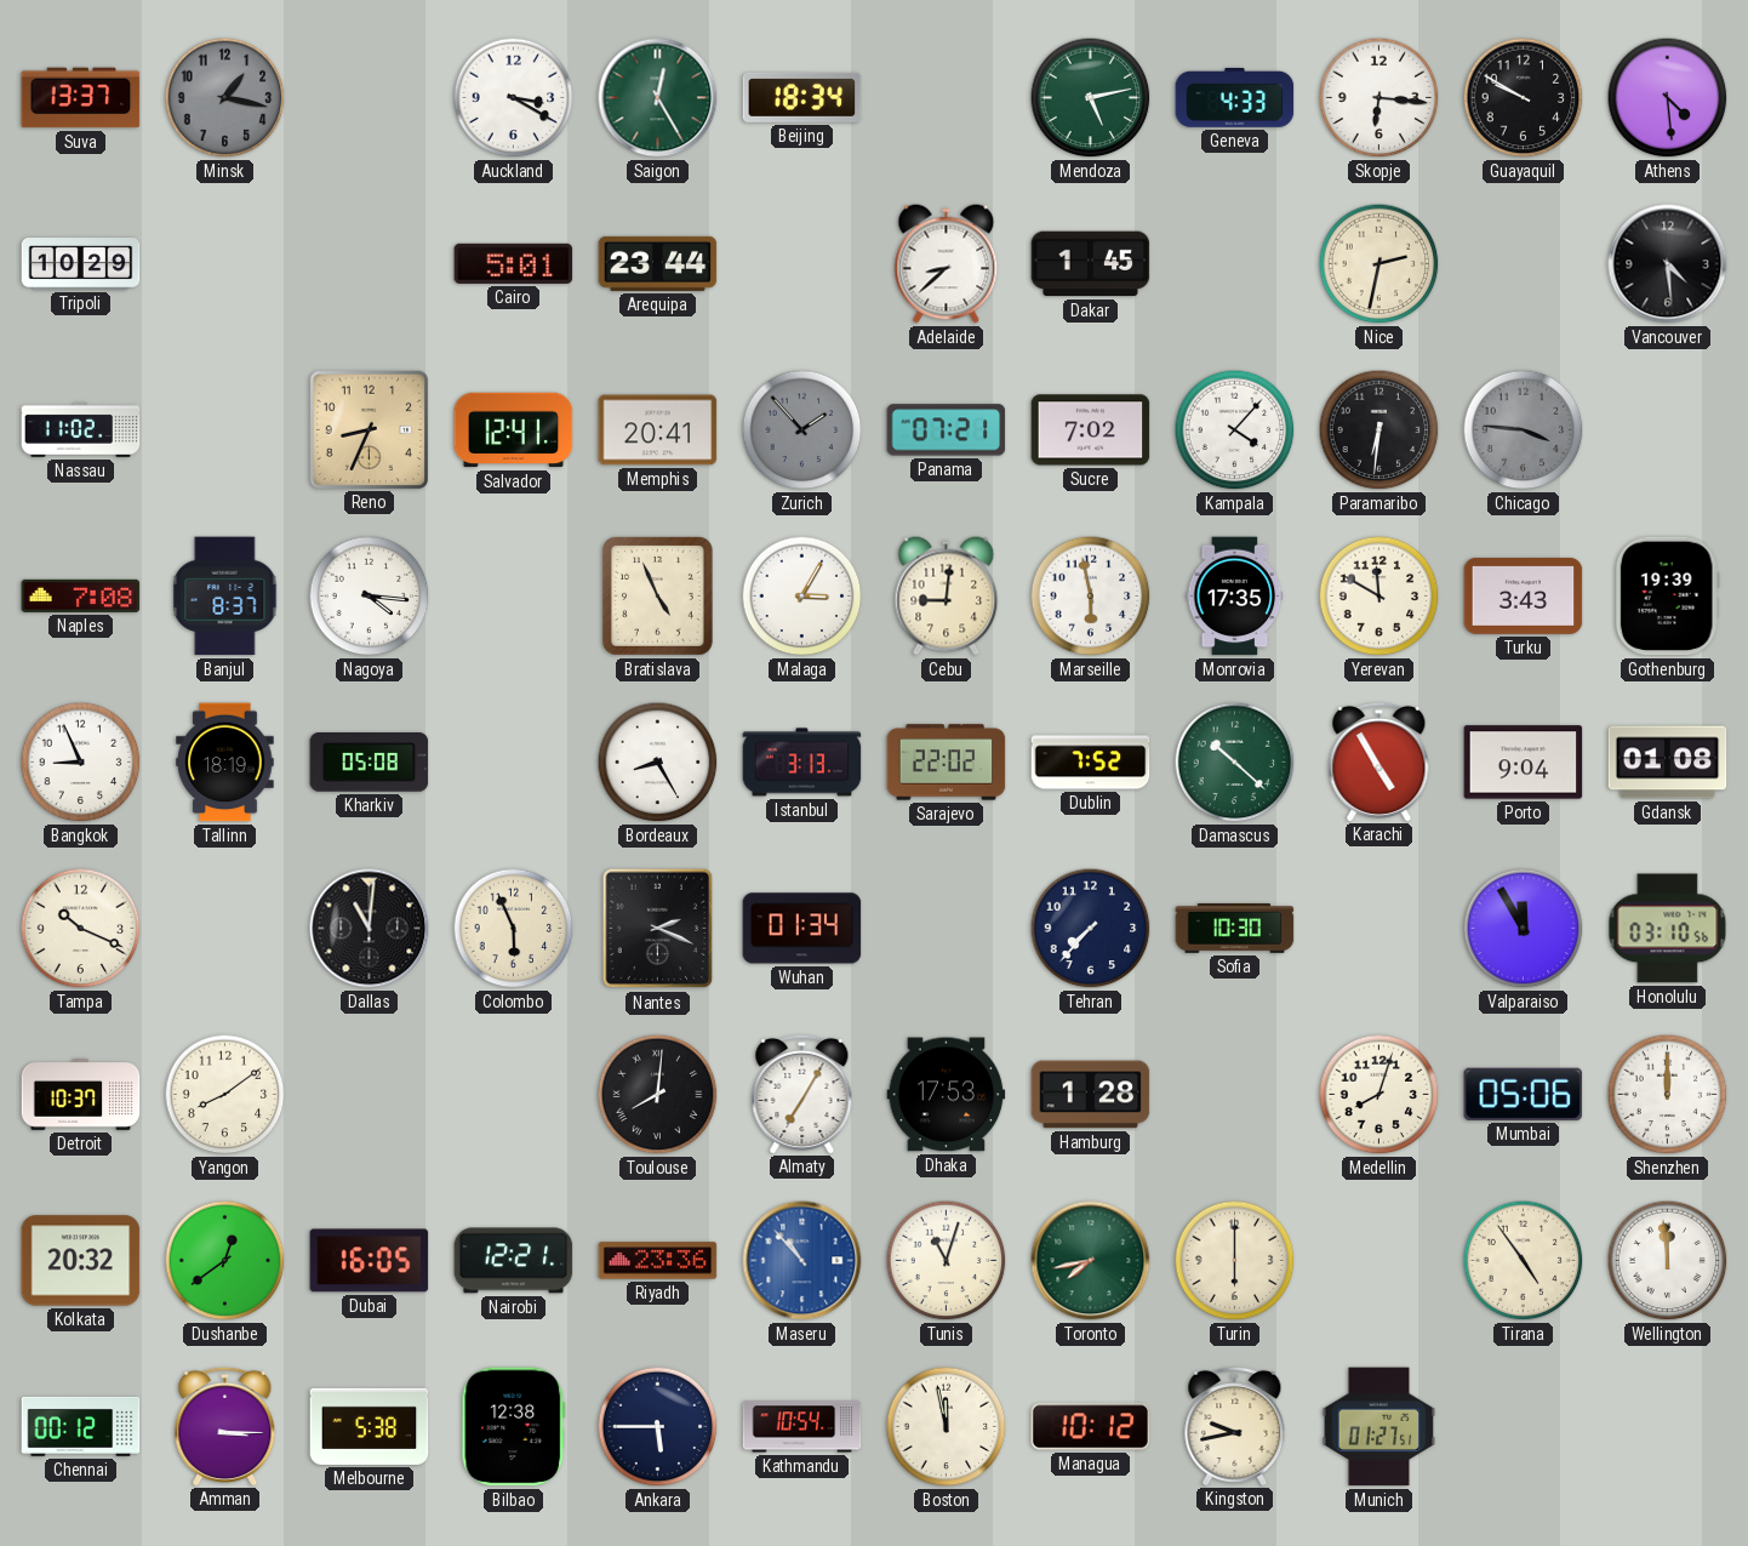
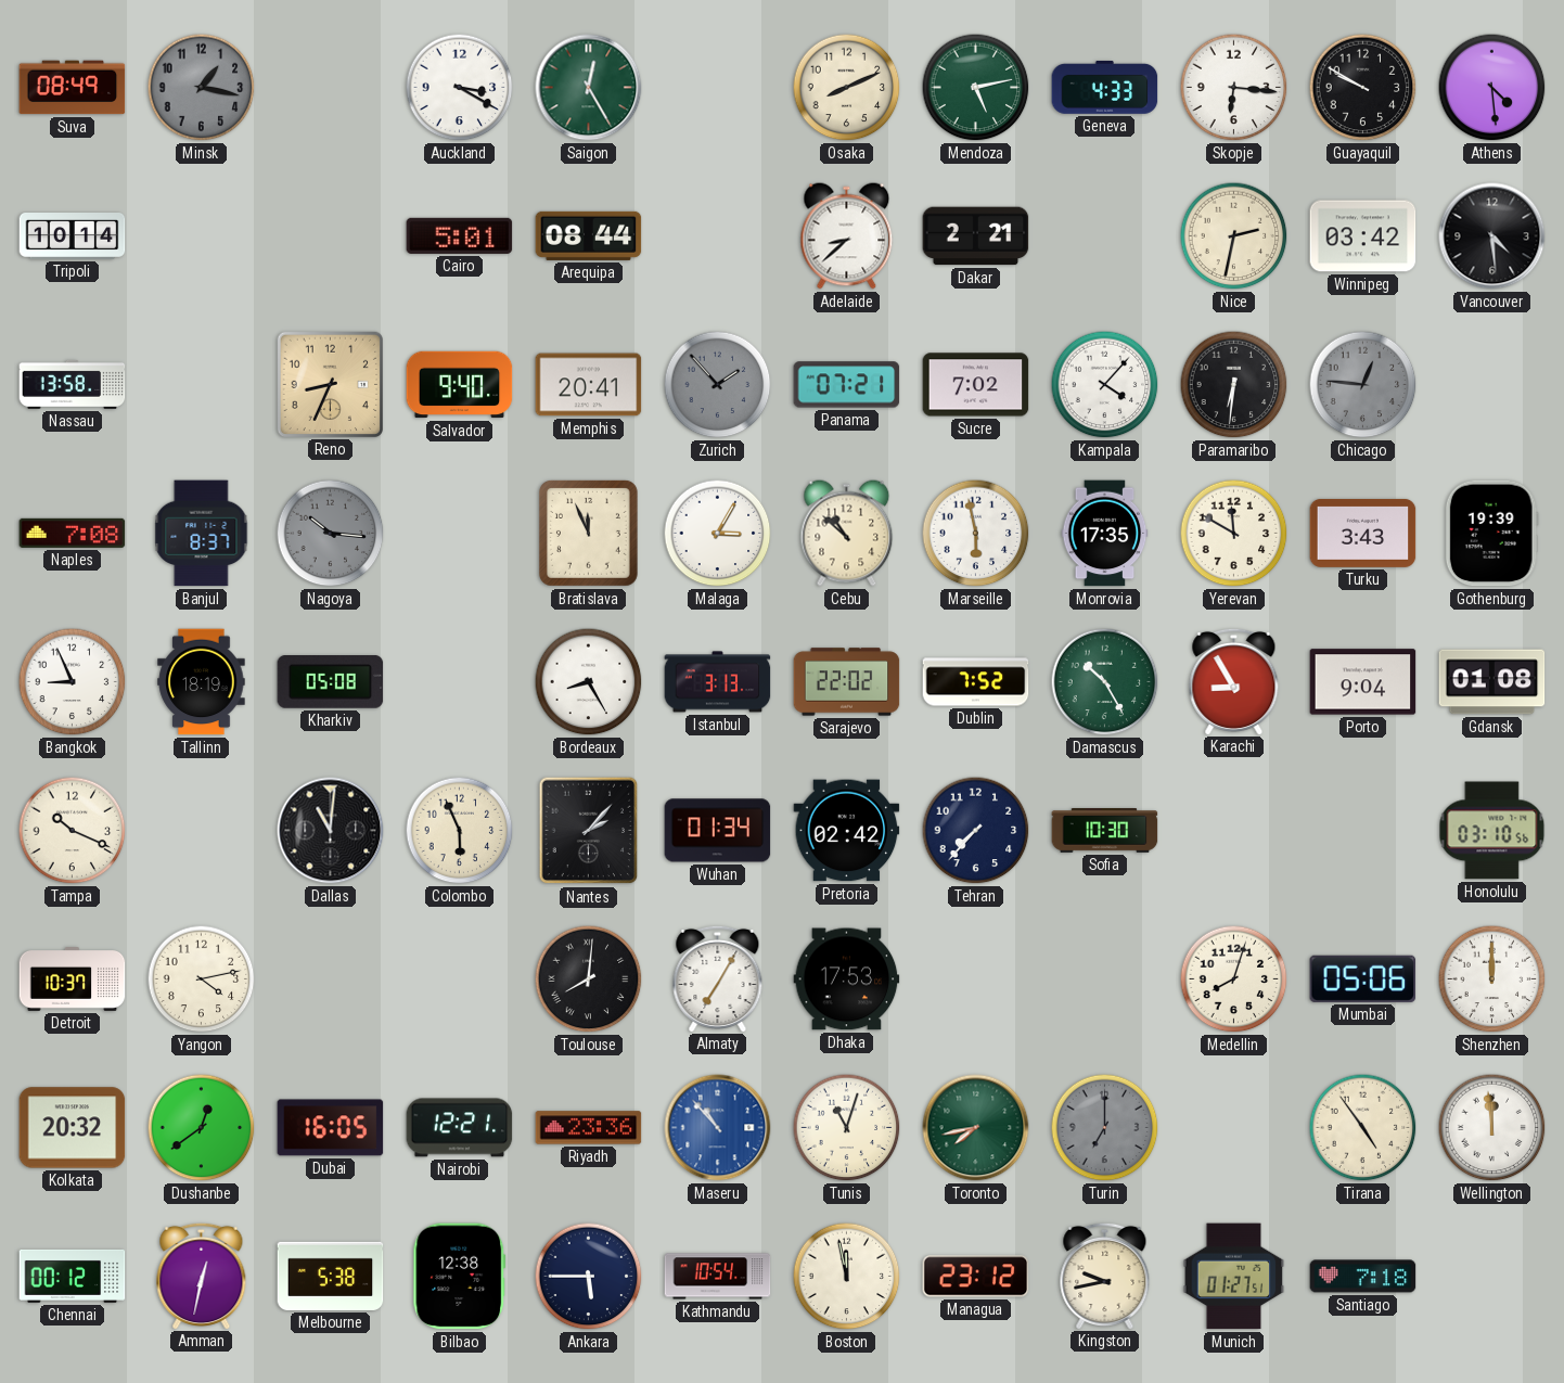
Suva: 13:37 -> 08:49
Beijing: 18:34 -> none
Osaka: none -> 8:11
Tripoli: 10:29 -> 10:14
Arequipa: 23:44 -> 08:44
Dakar: 1:45 -> 2:21
Winnipeg: none -> 03:42
Nassau: 11:02 -> 13:58
Salvador: 12:41 -> 9:40
Chicago: 3:46 -> 12:46
Nagoya: 4:16 -> 10:16
Nagoya dial: white -> grey
Bratislava: 4:56 -> 11:56
Cebu: 9:01 -> 10:52
Damascus: 10:22 -> 10:25
Karachi: 4:55 -> 8:55
Nantes: 2:19 -> 2:07
Pretoria: none -> 02:42
Valparaiso: 11:55 -> none
Yangon: 8:09 -> 4:13
Hamburg: 1:28 -> none
Turin: 6:00 -> 7:00
Turin dial: cream -> grey
Amman: 3:15 -> 12:32
Managua: 10:12 -> 23:12
Santiago: none -> 7:18
